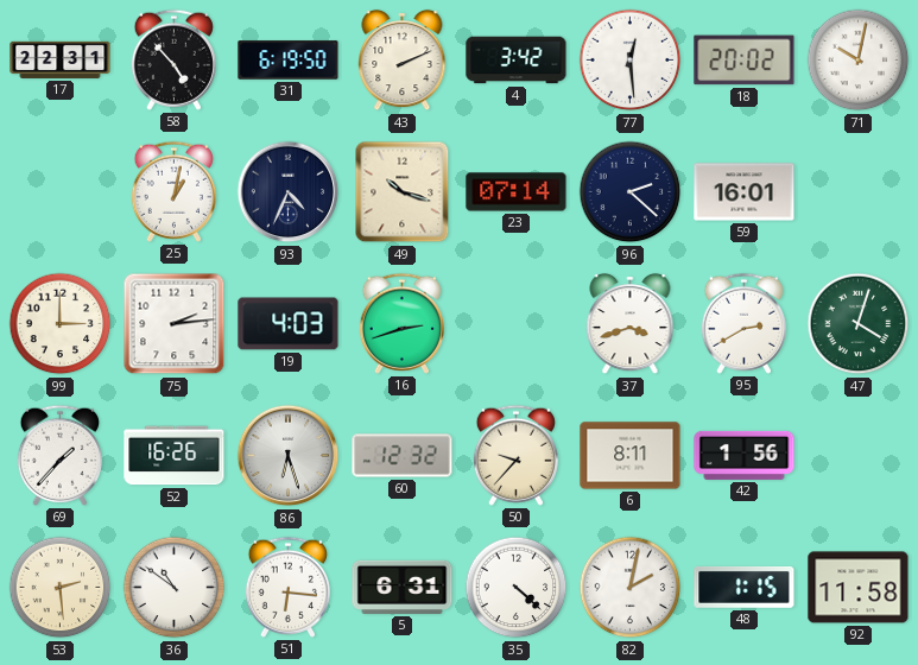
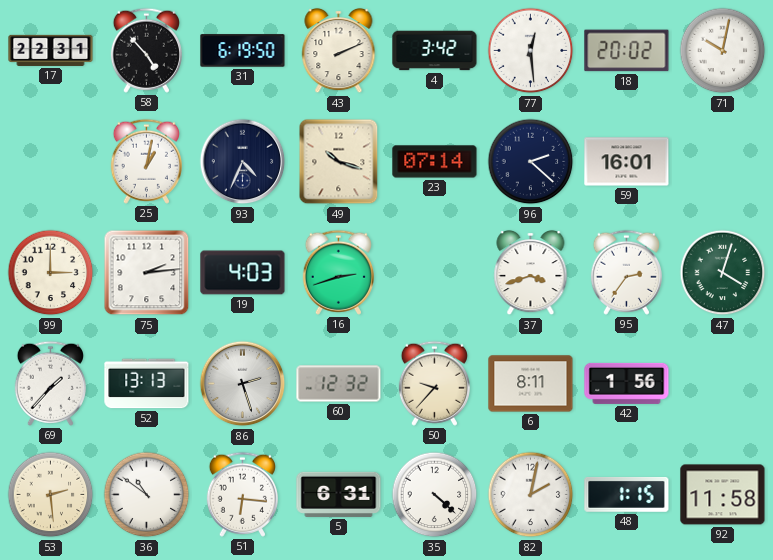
95: 2:40 -> 2:36
52: 16:26 -> 13:13
86: 6:27 -> 2:27
